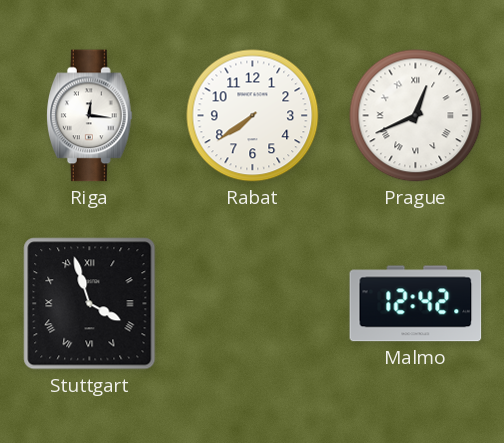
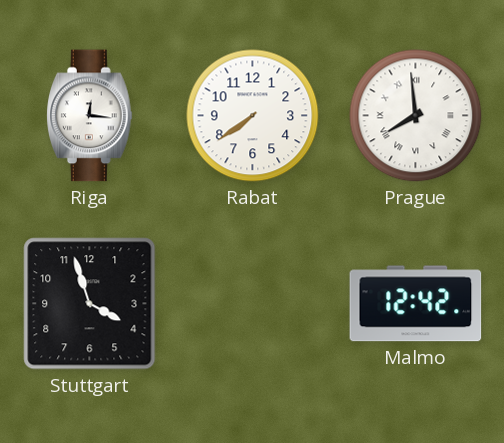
Prague: 12:41 -> 7:59
Stuttgart numerals: Roman -> Arabic
